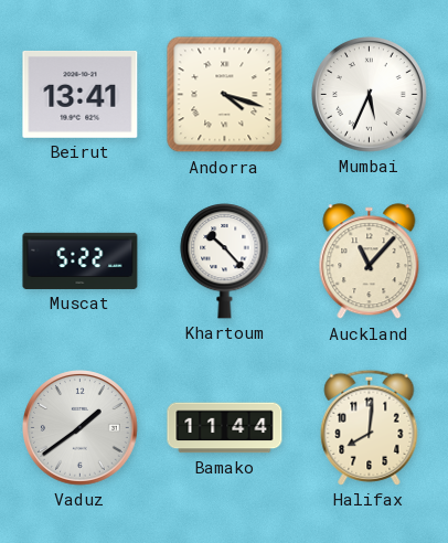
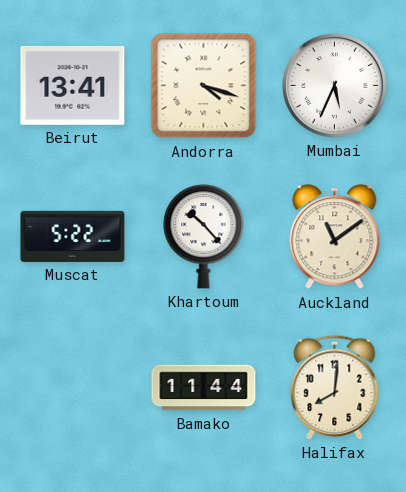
Auckland: 11:07 -> 11:09
Vaduz: 1:39 -> none
